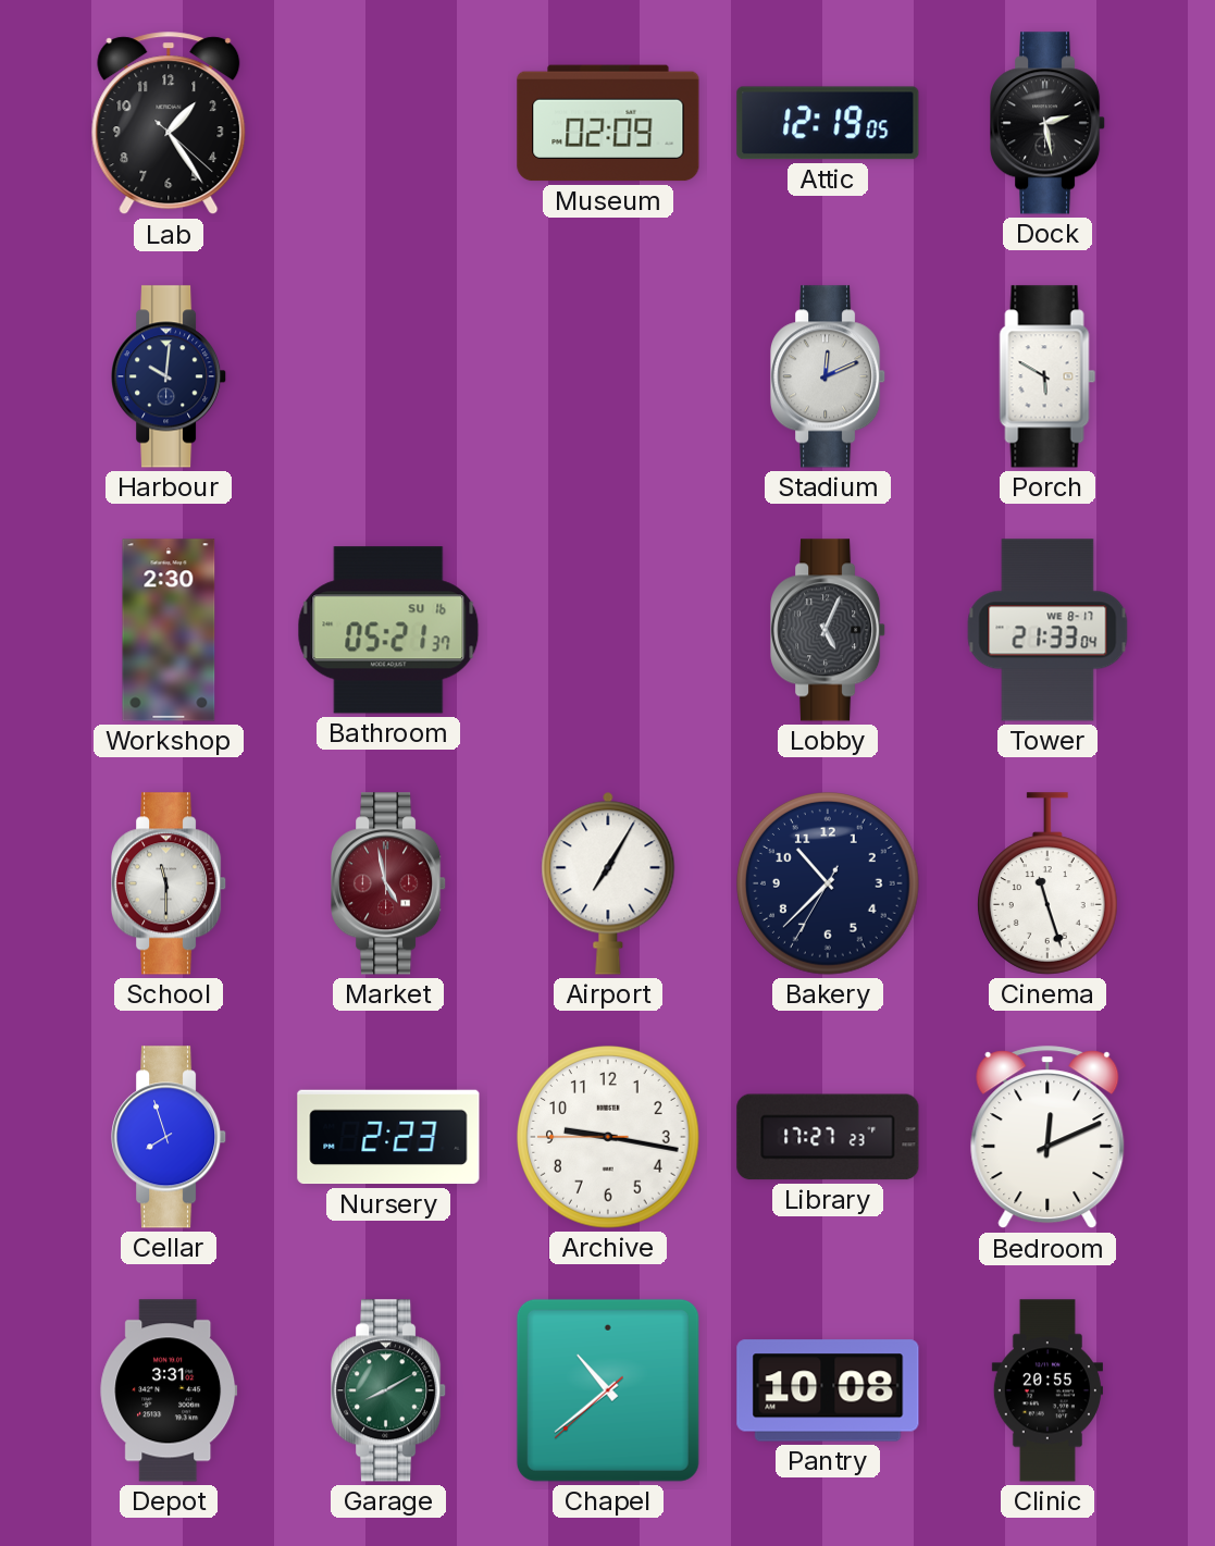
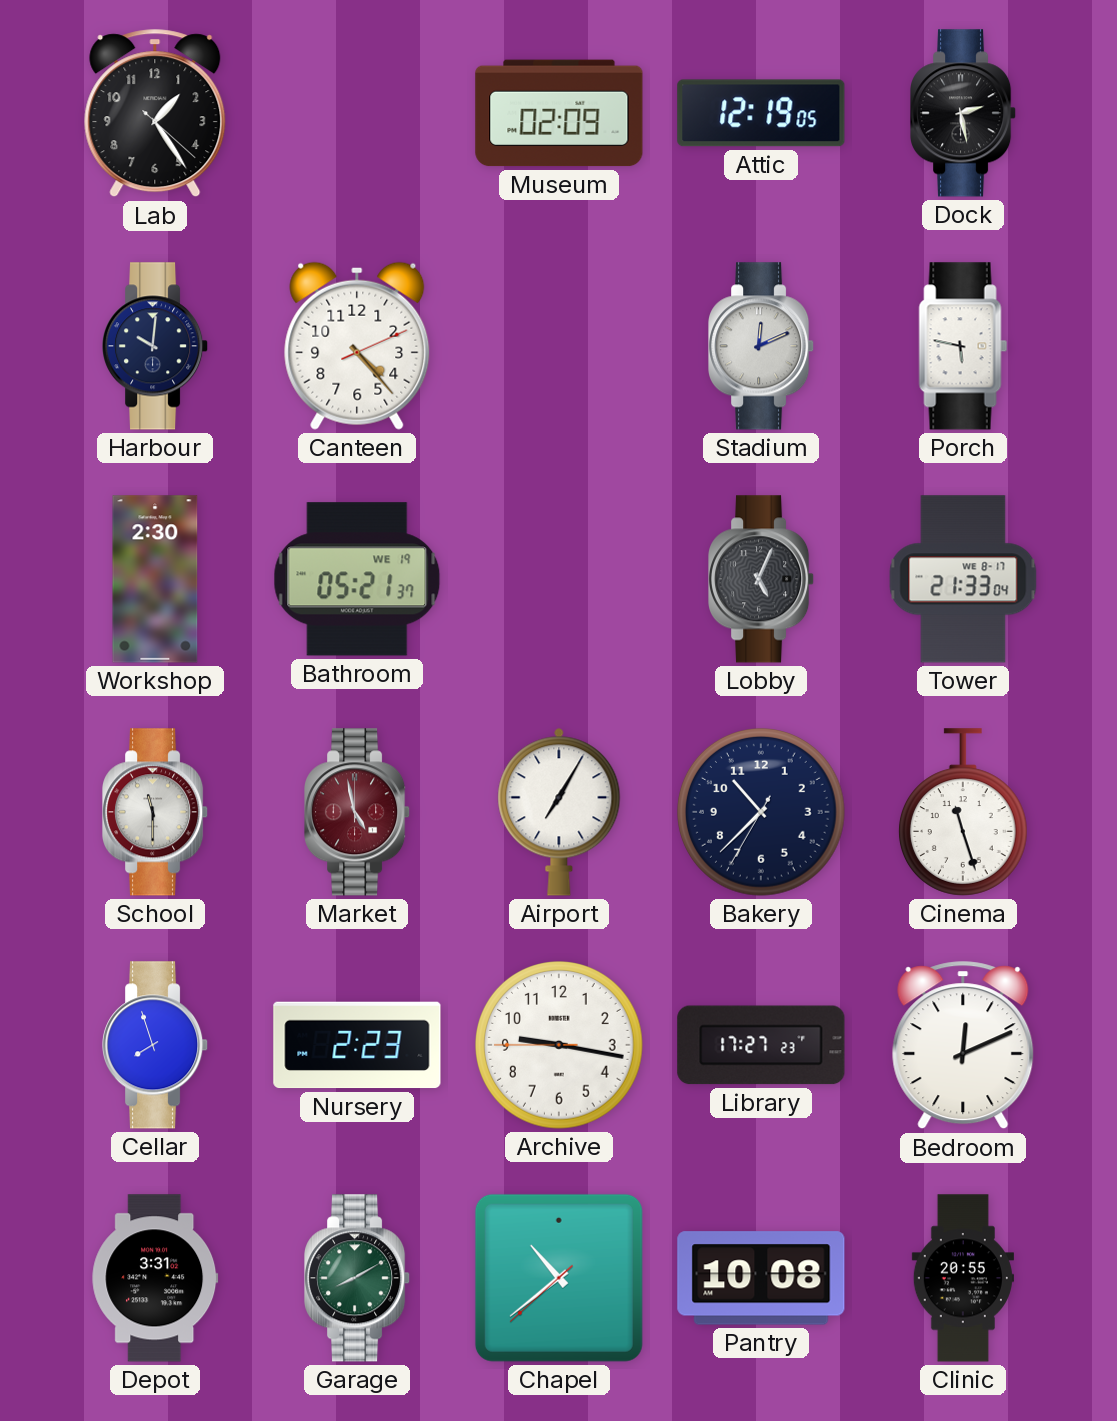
Canteen: none -> 4:23
Porch: 5:50 -> 5:47
Bathroom date: SU 16 -> WE 19
